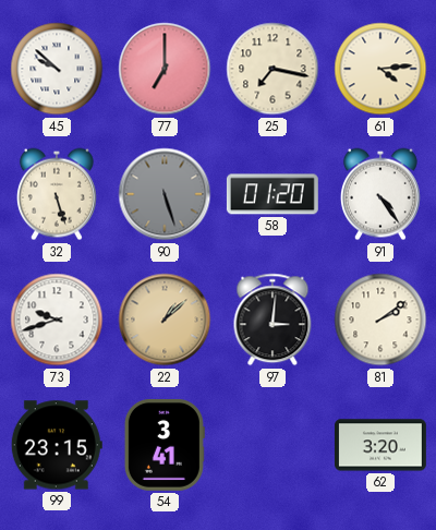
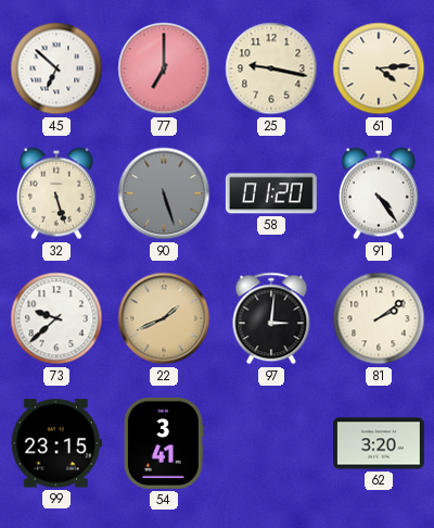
45: 9:52 -> 6:52
25: 7:17 -> 9:17
73: 9:42 -> 9:38
22: 1:08 -> 1:41
